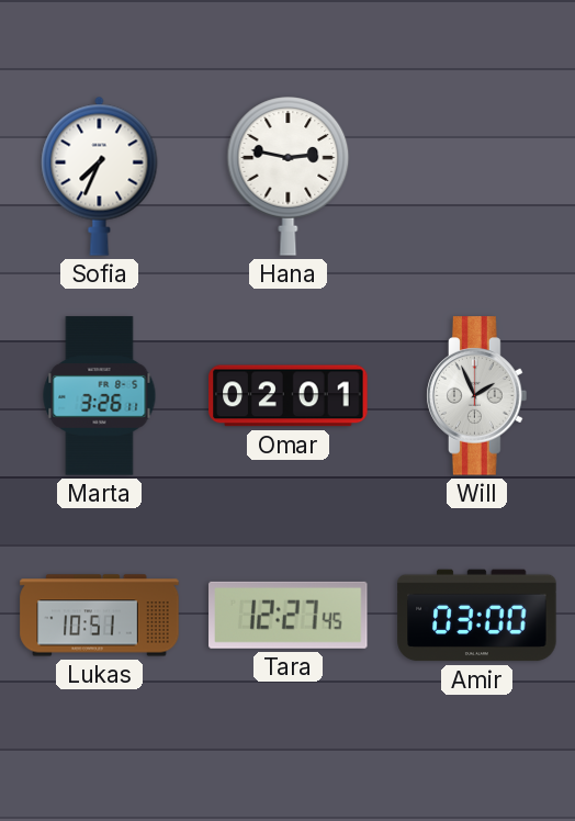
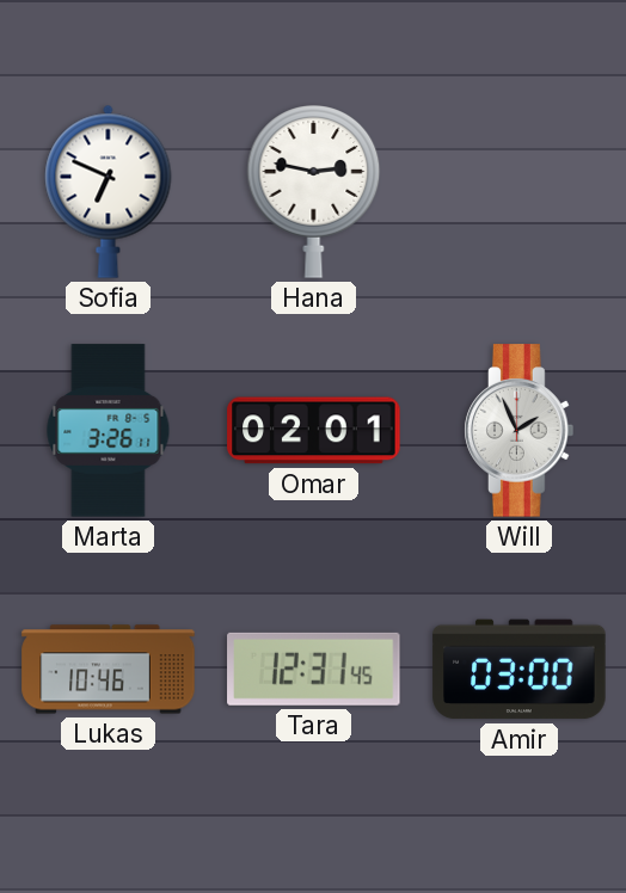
Sofia: 7:34 -> 6:49
Lukas: 10:51 -> 10:46
Tara: 12:27 -> 12:31
